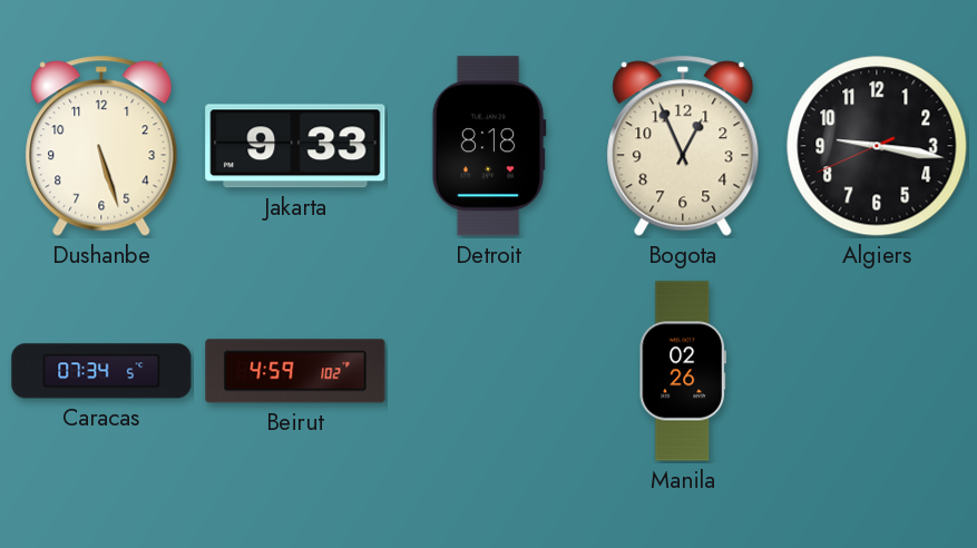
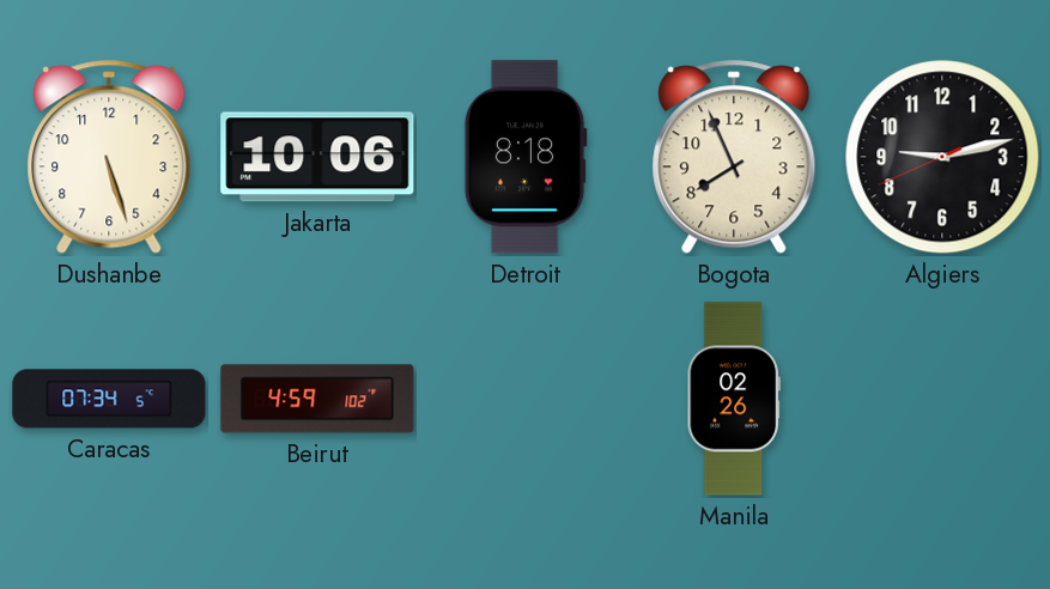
Jakarta: 9:33 -> 10:06
Bogota: 12:56 -> 7:56
Algiers: 9:16 -> 9:12
